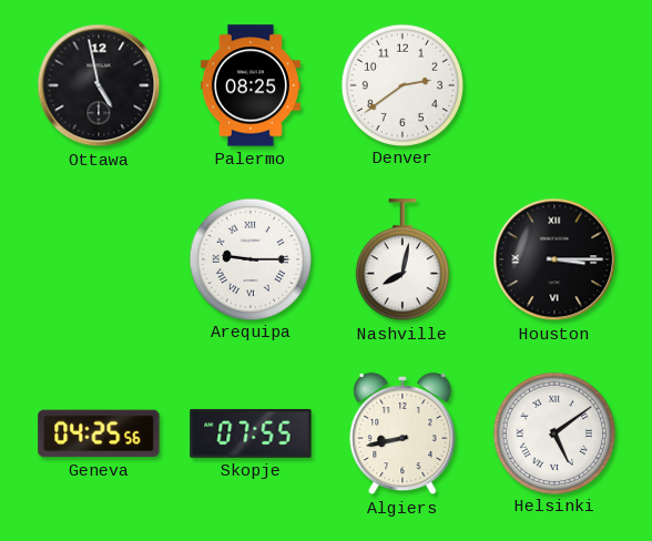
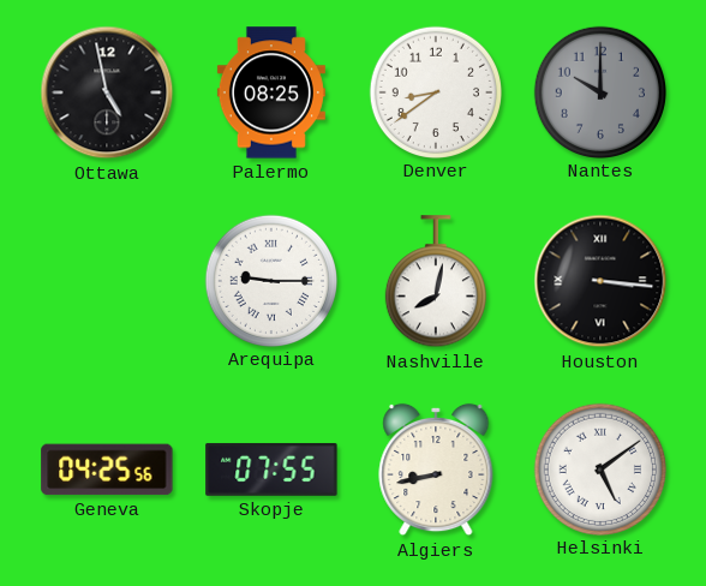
Denver: 2:39 -> 8:39
Nantes: none -> 10:00
Houston: 3:15 -> 3:16
